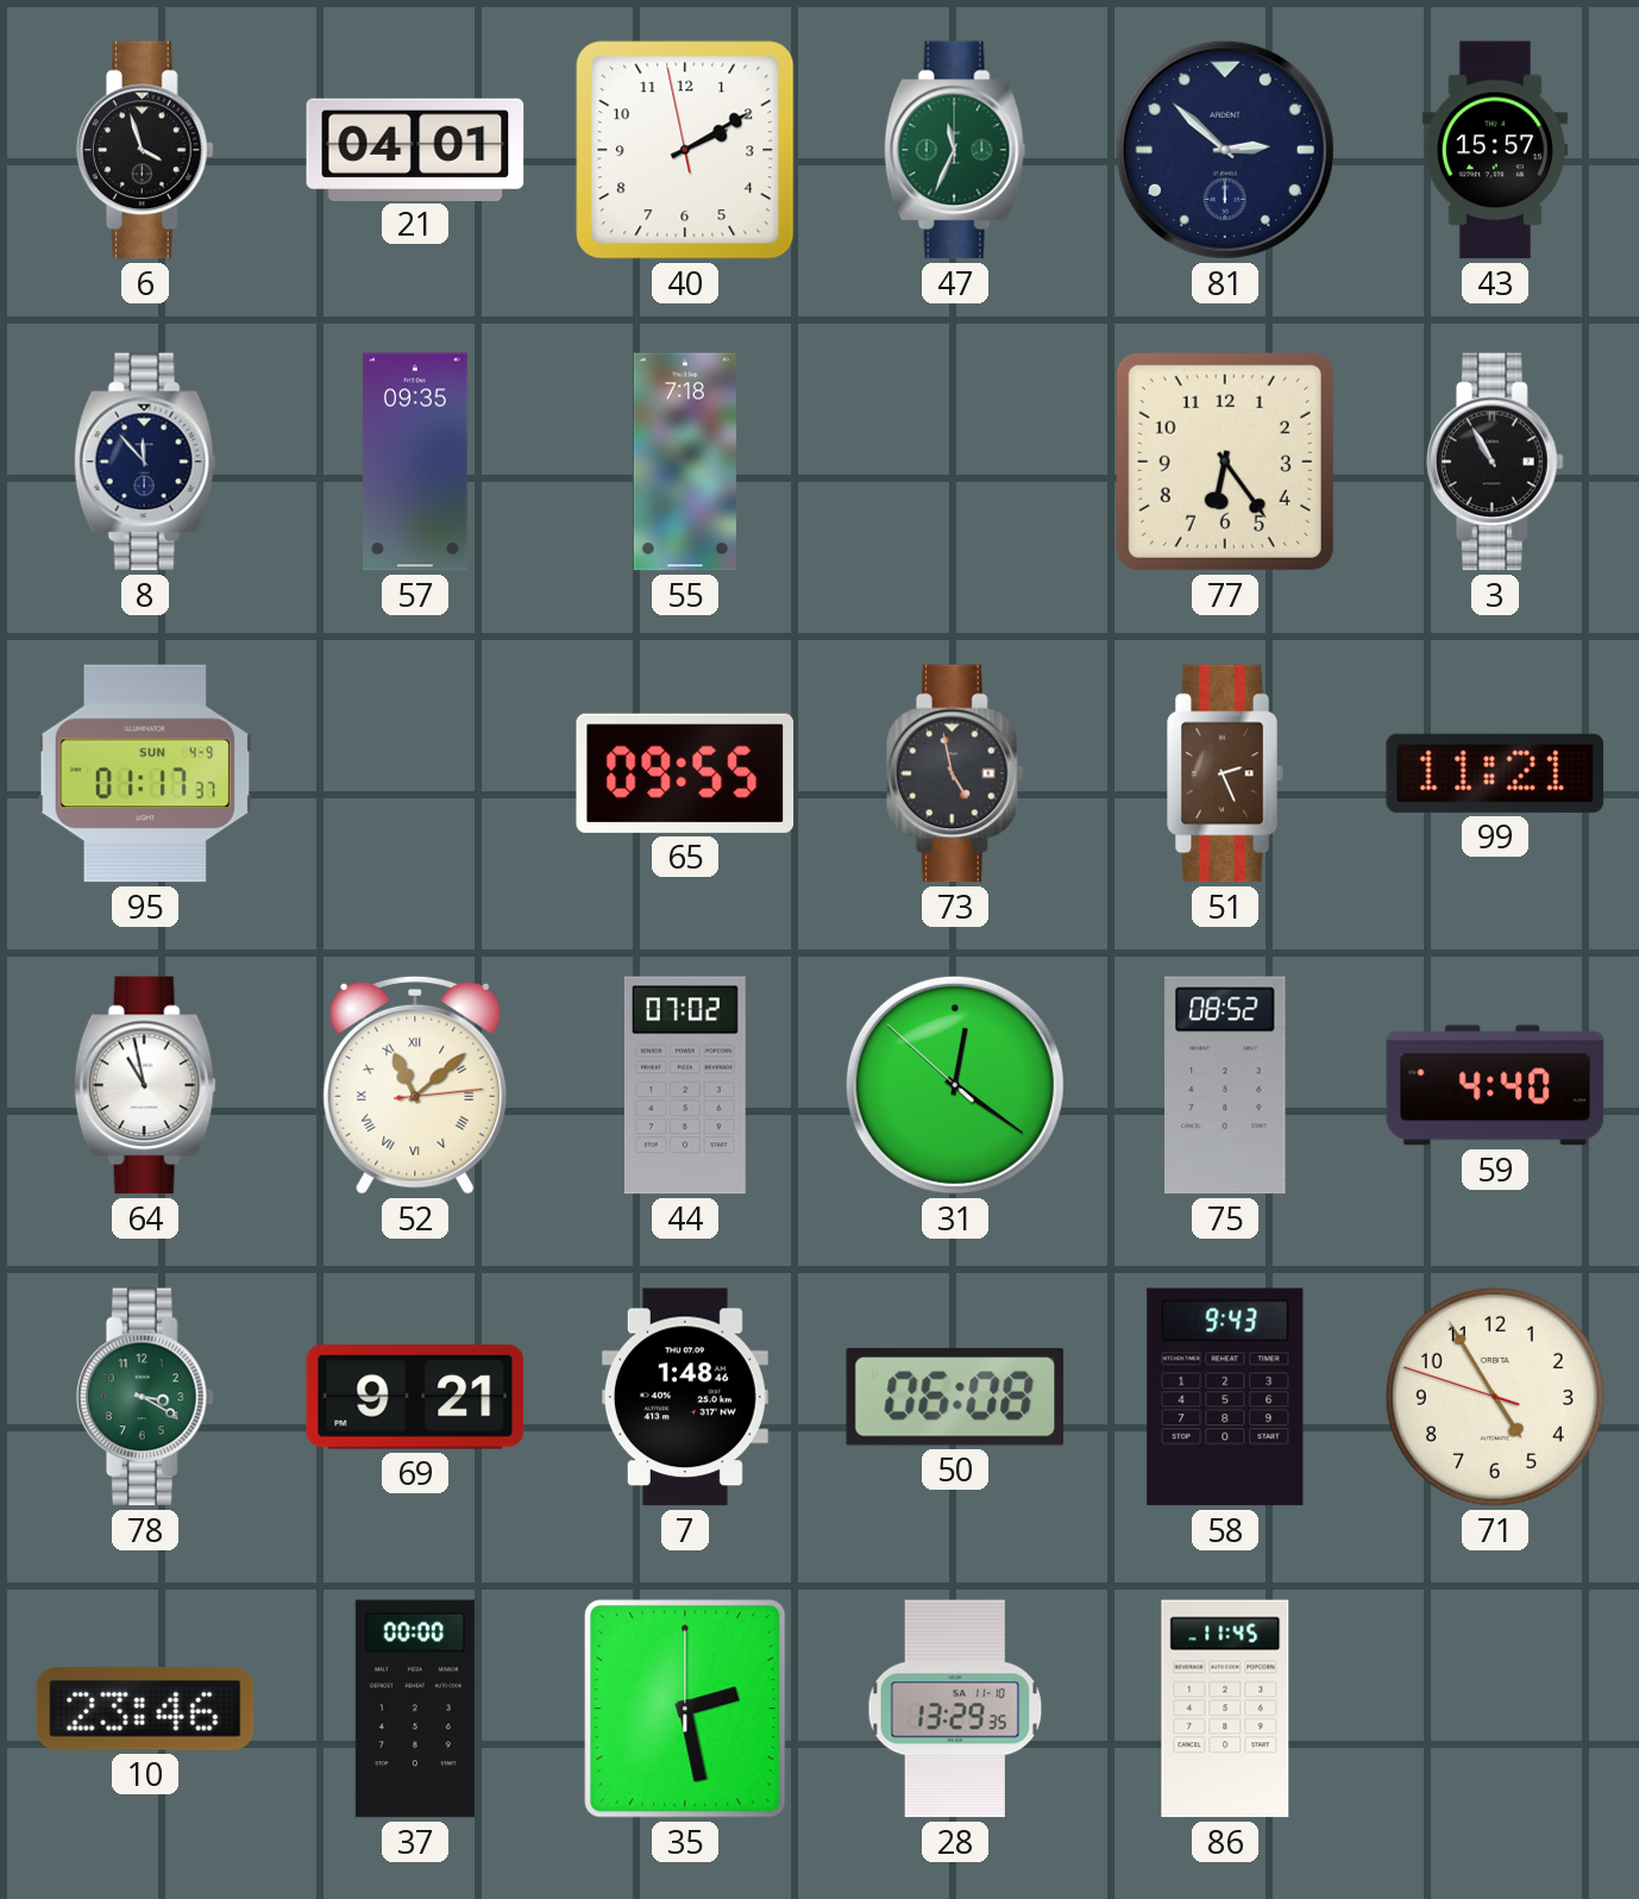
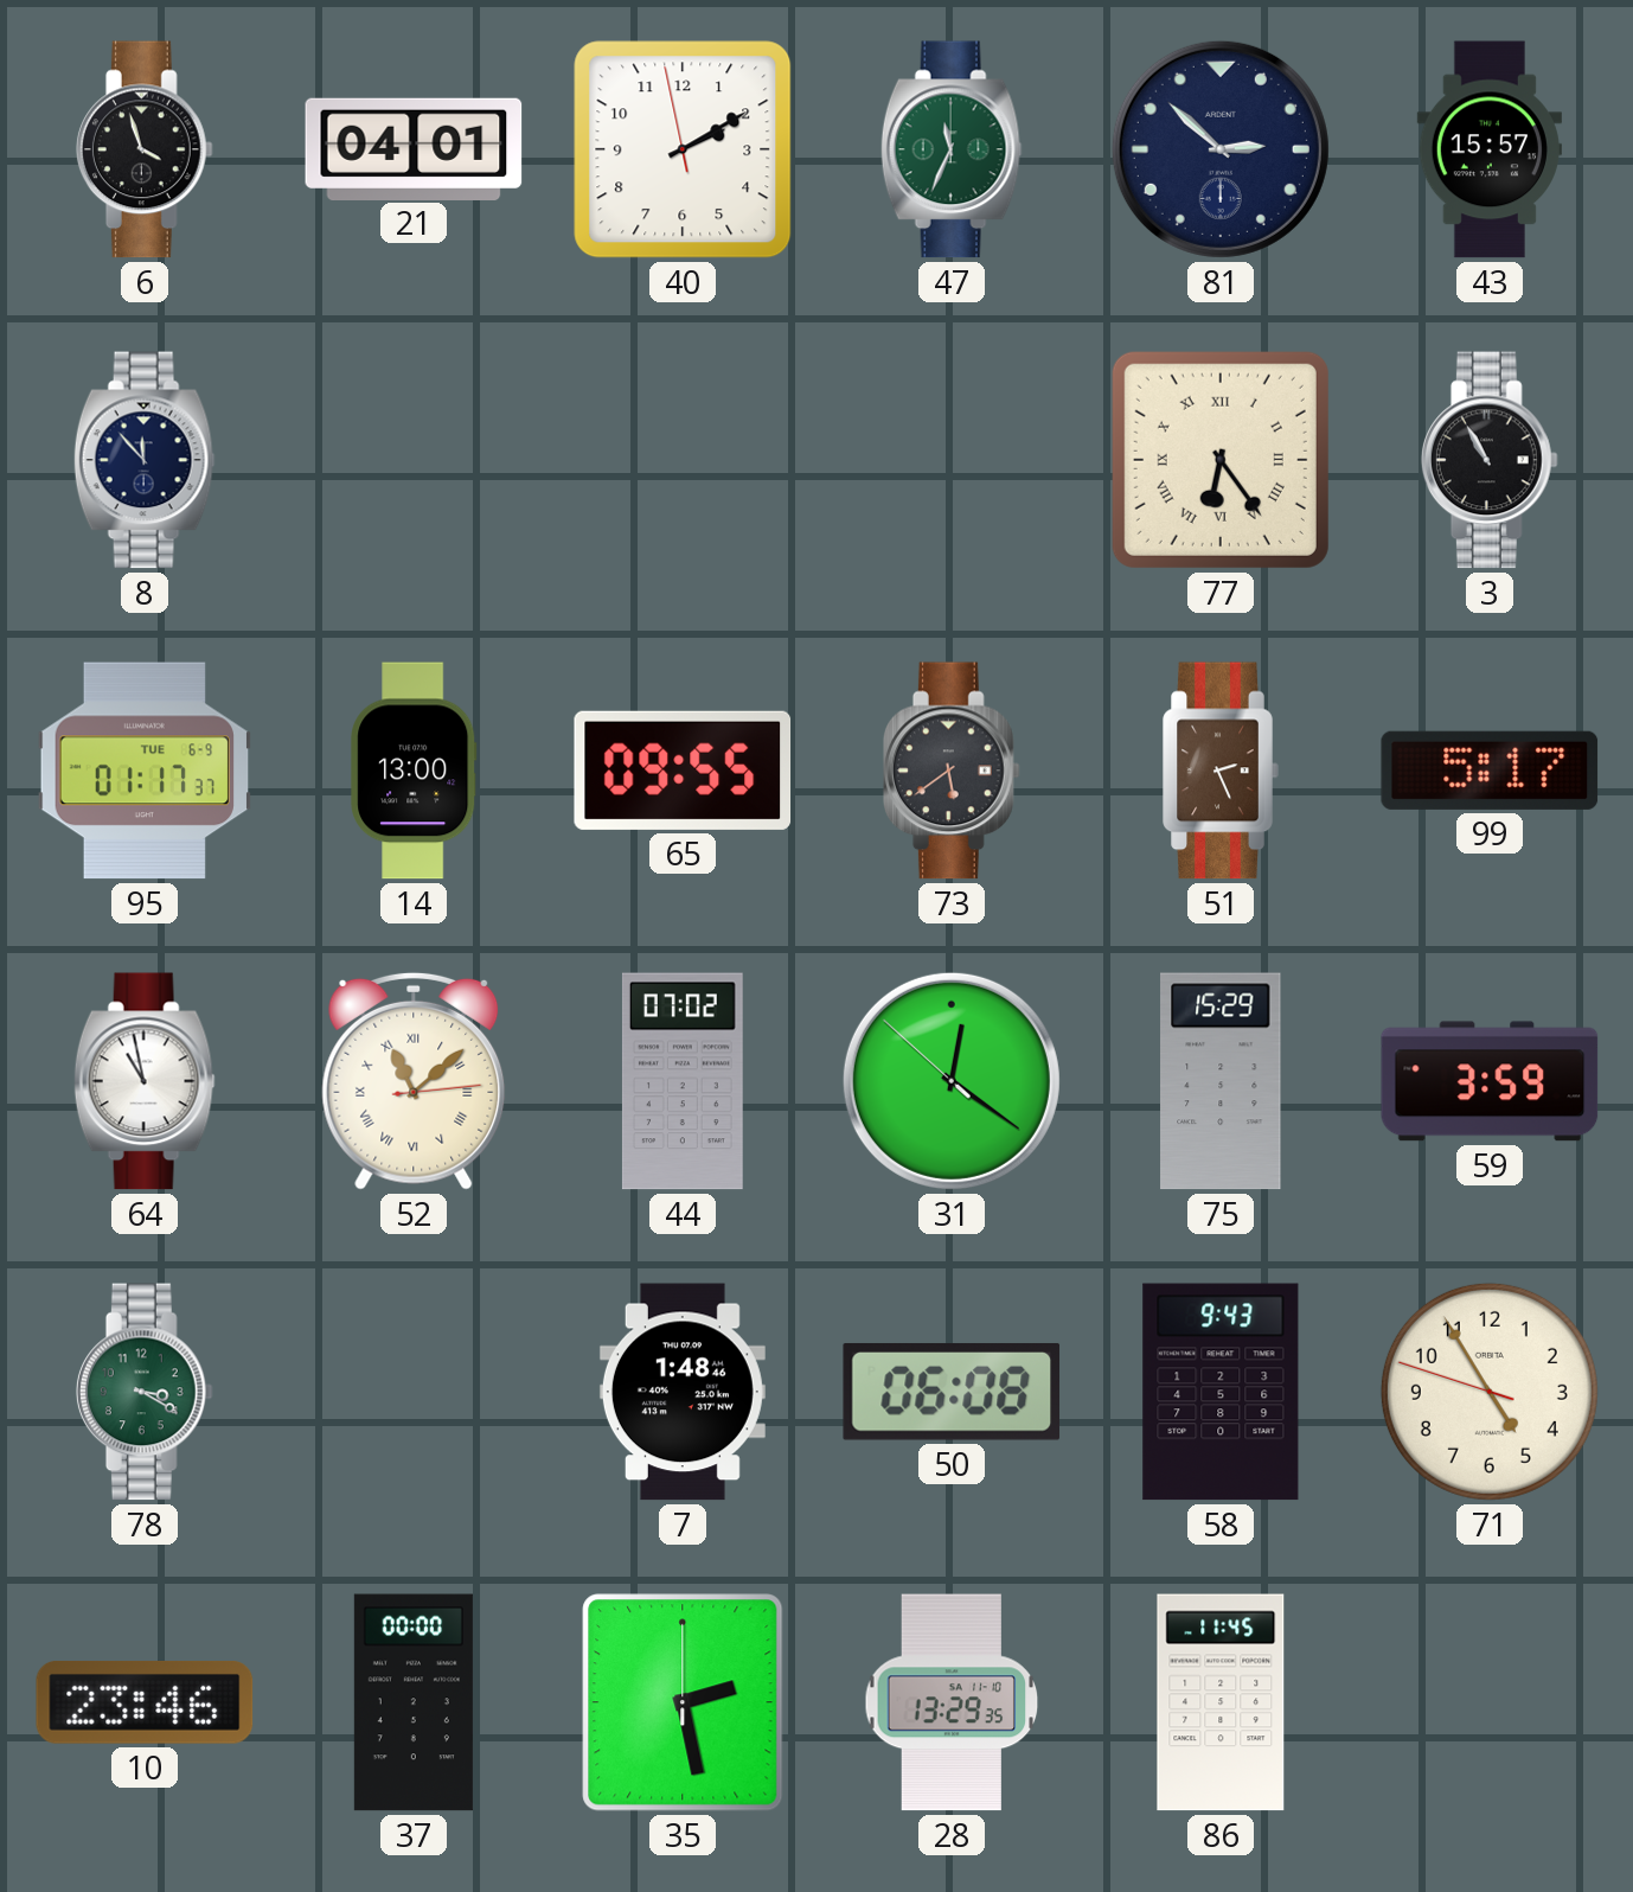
57: 09:35 -> none
55: 7:18 -> none
77 numerals: Arabic -> Roman
95 date: SUN 4-9 -> TUE 6-9
14: none -> 13:00
73: 4:58 -> 5:39
99: 11:21 -> 5:17
75: 08:52 -> 15:29
59: 4:40 -> 3:59
69: 9:21 -> none
